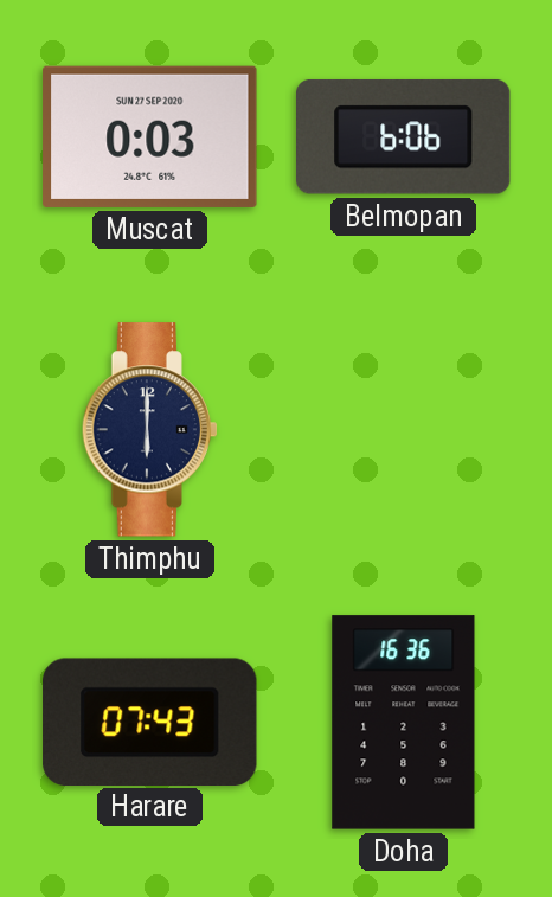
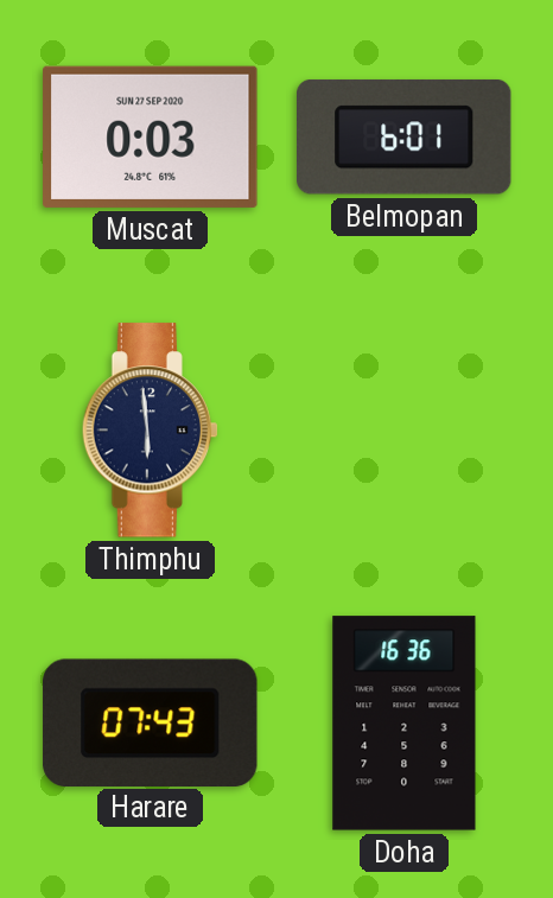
Belmopan: 6:06 -> 6:01
Thimphu: 6:00 -> 5:59
